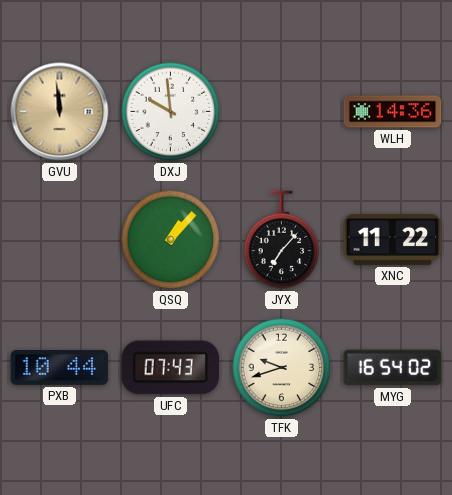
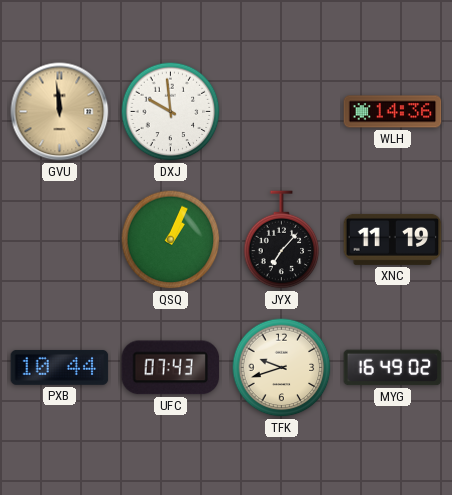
QSQ: 1:07 -> 1:04
XNC: 11:22 -> 11:19
MYG: 16:54 -> 16:49
